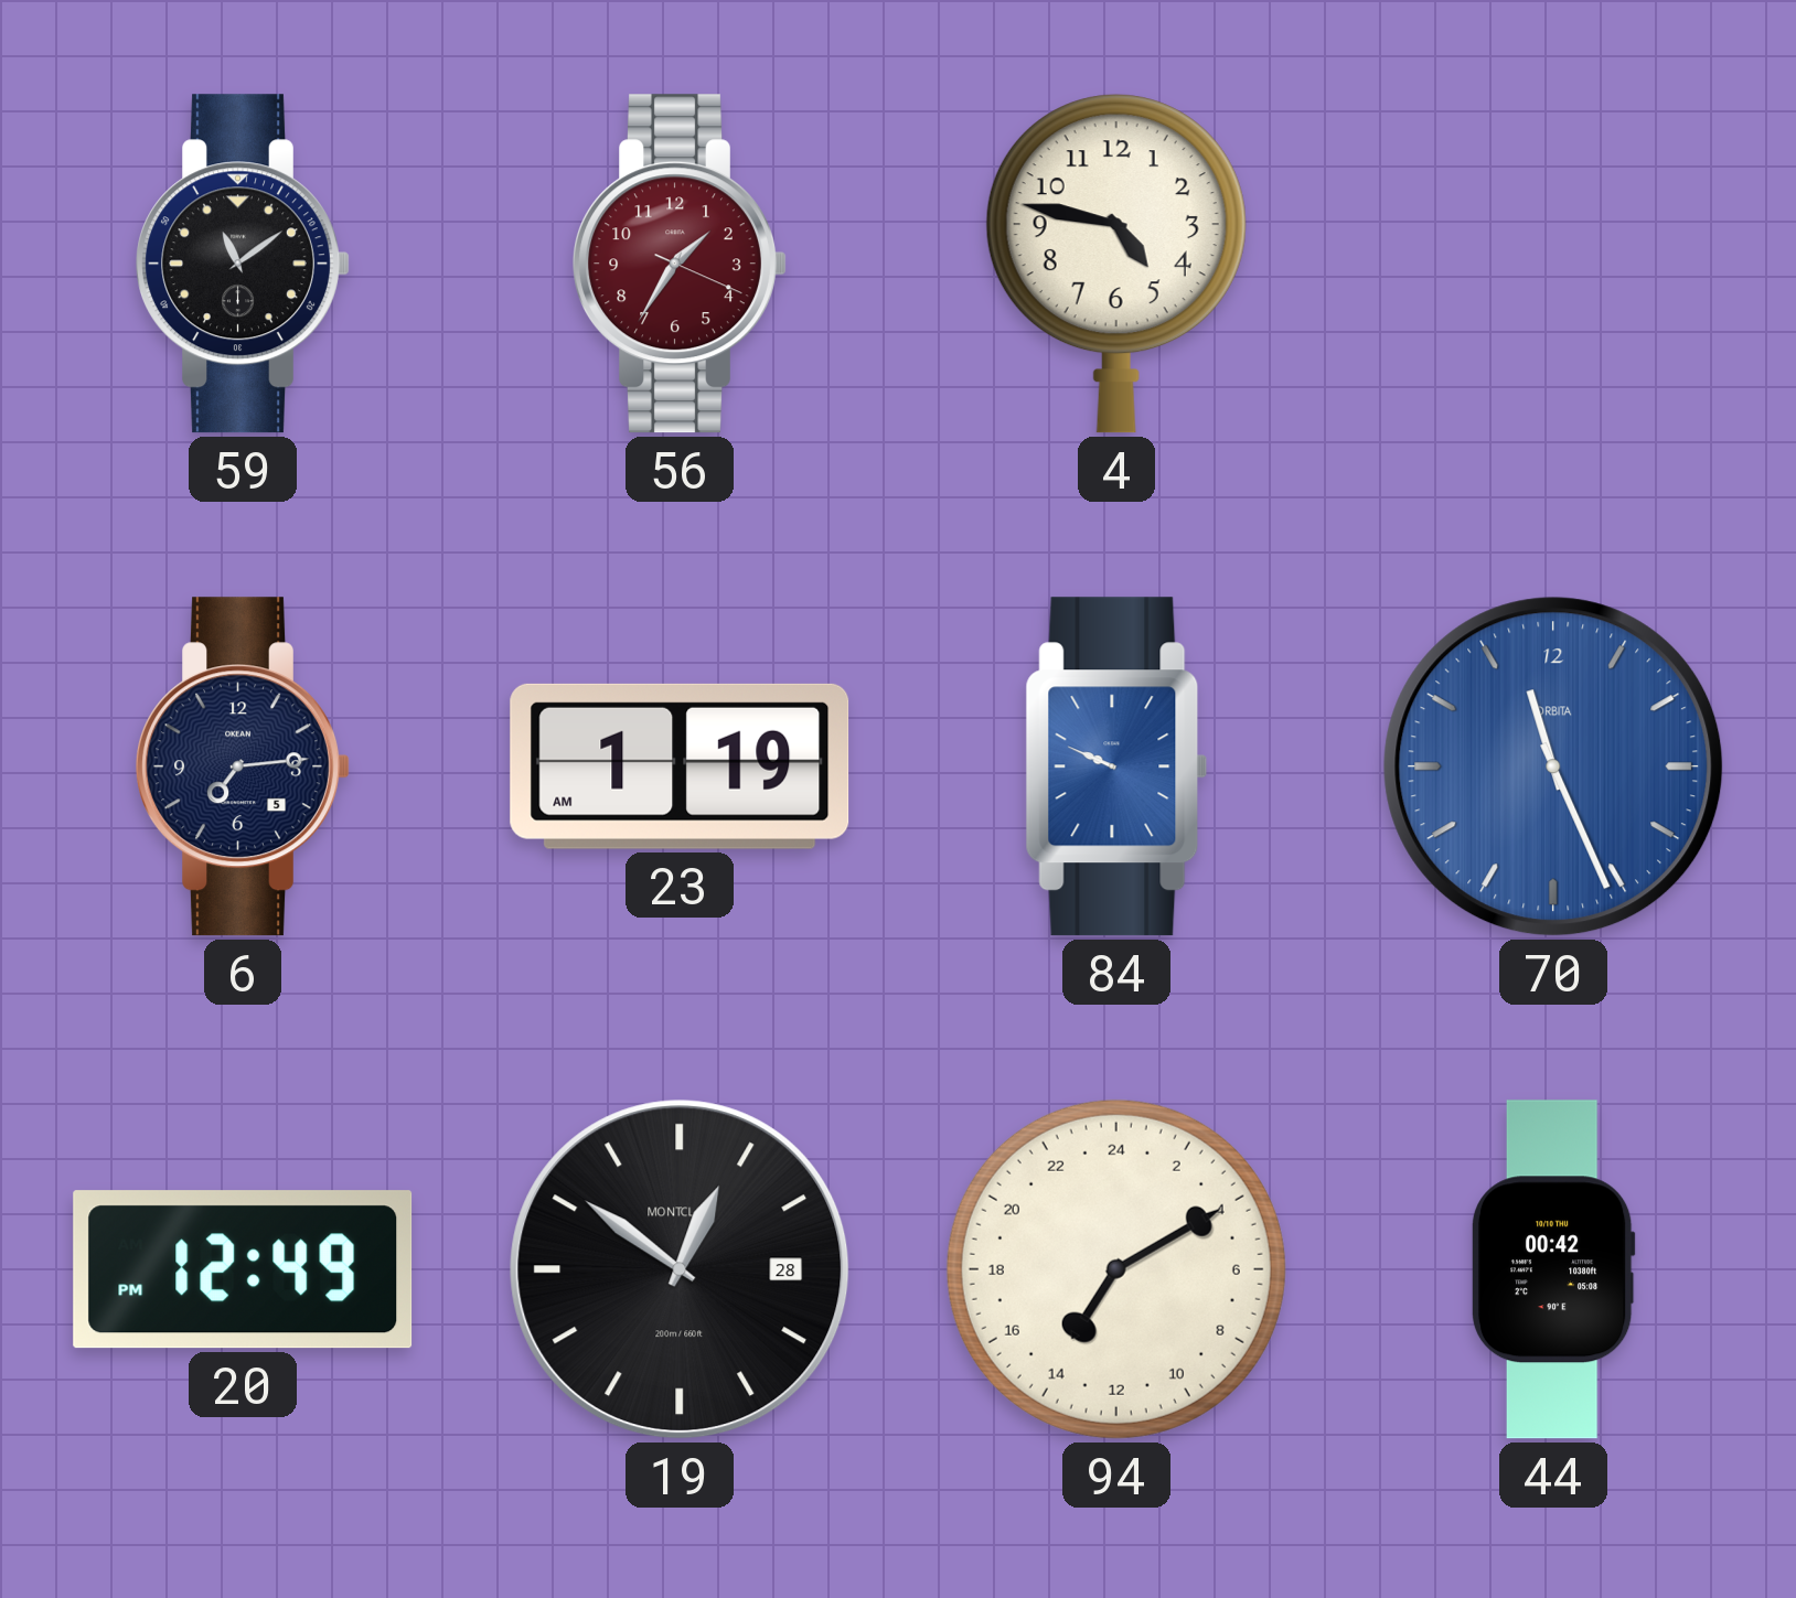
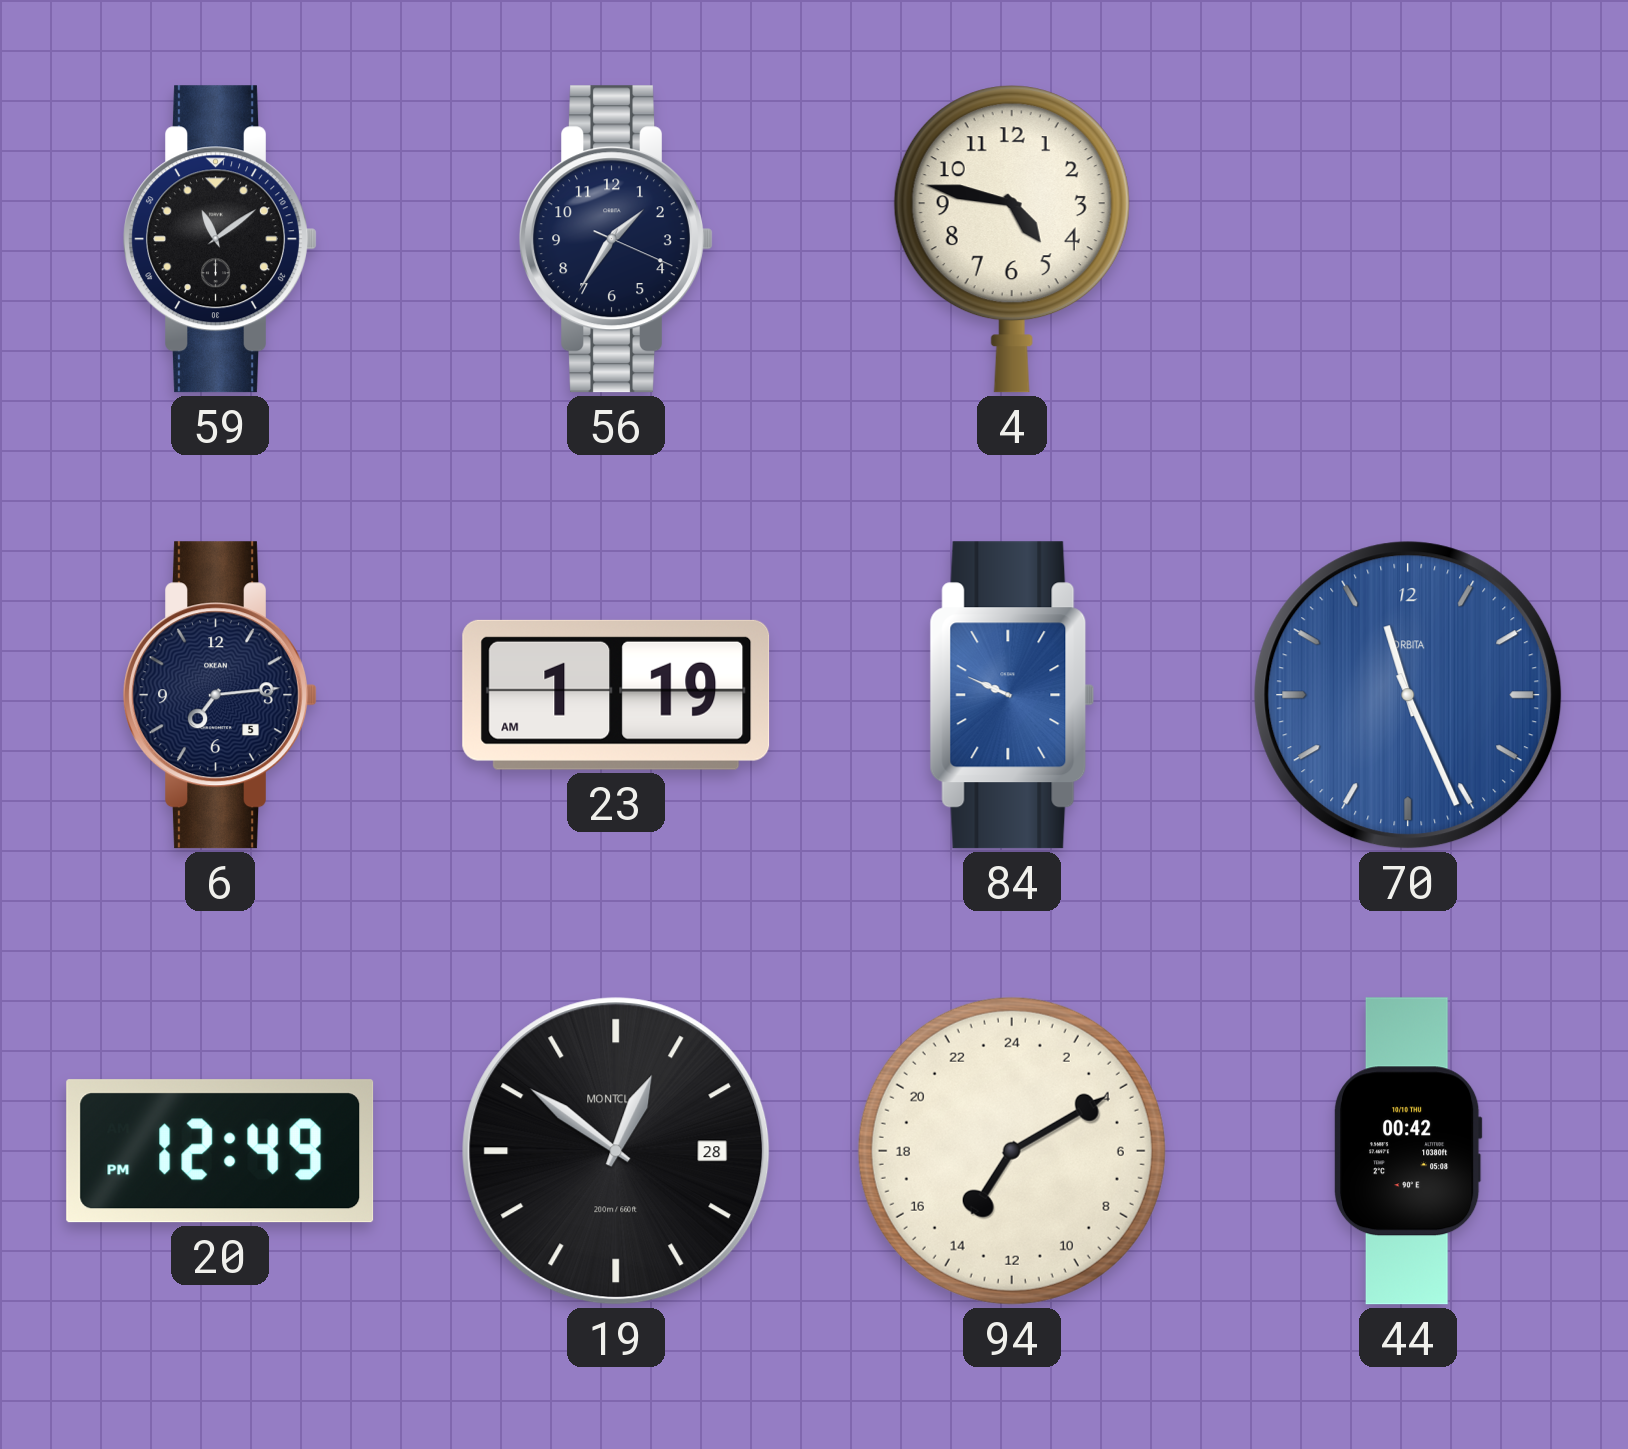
56 dial: burgundy -> navy
